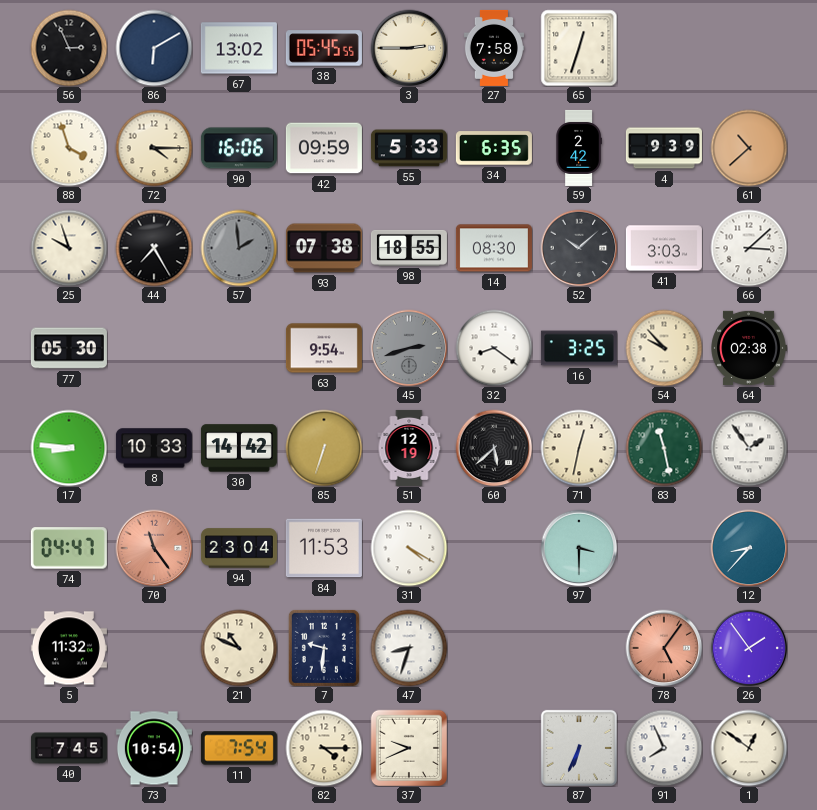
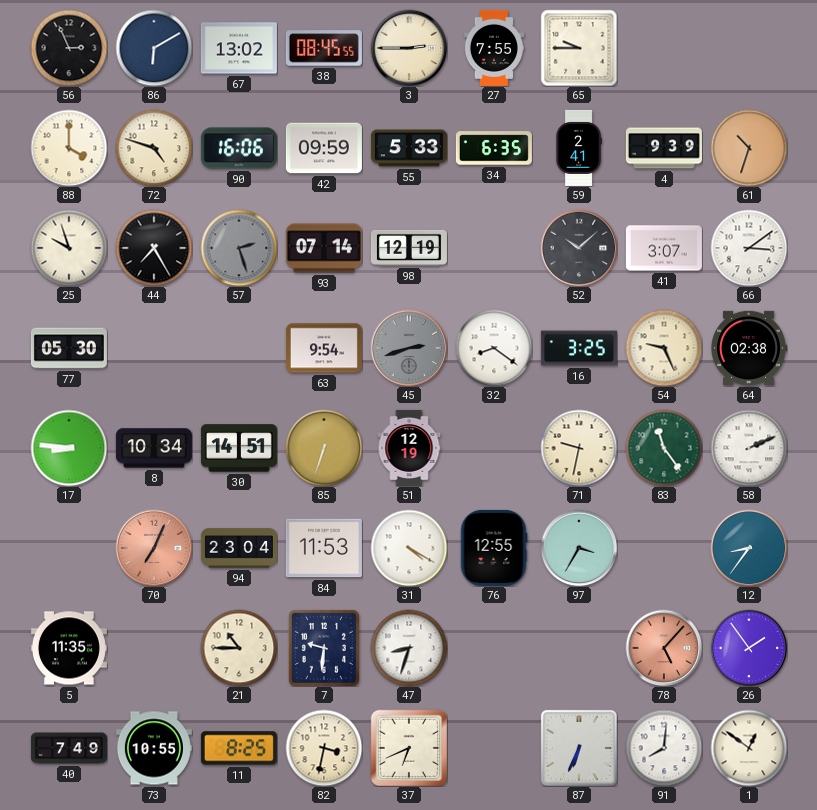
38: 05:45 -> 08:45
27: 7:58 -> 7:55
65: 12:33 -> 9:45
88: 3:57 -> 4:00
72: 4:15 -> 4:48
59: 2:42 -> 2:41
61: 10:38 -> 10:33
57: 1:59 -> 2:27
93: 07:38 -> 07:14
98: 18:55 -> 12:19
14: 08:30 -> none
41: 3:03 -> 3:07
66: 3:08 -> 3:09
54: 9:53 -> 9:26
8: 10:33 -> 10:34
30: 14:42 -> 14:51
60: 5:38 -> none
71: 12:32 -> 9:32
83: 11:28 -> 11:24
58: 1:54 -> 2:11
74: 04:47 -> none
70: 11:24 -> 7:04
76: none -> 12:55
97: 3:30 -> 3:35
12: 8:37 -> 8:36
5: 11:32 -> 11:35
21: 10:49 -> 10:45
78: 5:06 -> 5:07
40: 7:45 -> 7:49
73: 10:54 -> 10:55
11: 7:54 -> 8:25
82: 4:15 -> 3:32
37: 9:41 -> 6:41
91: 7:56 -> 8:01
